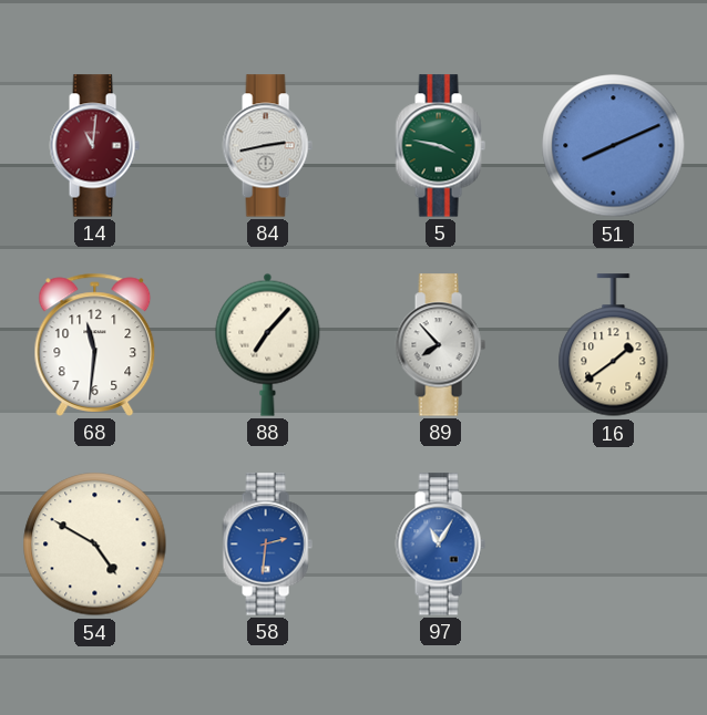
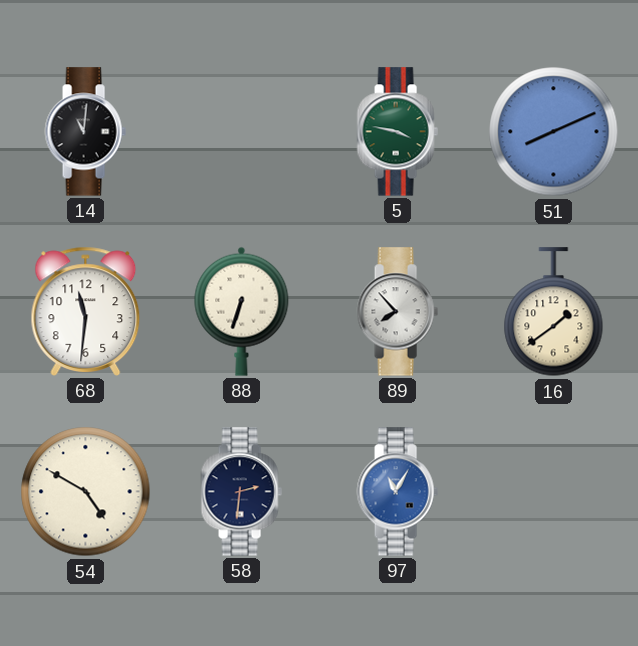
14 dial: burgundy -> black
84: 2:43 -> none
88: 7:07 -> 6:33
58 dial: blue -> navy
